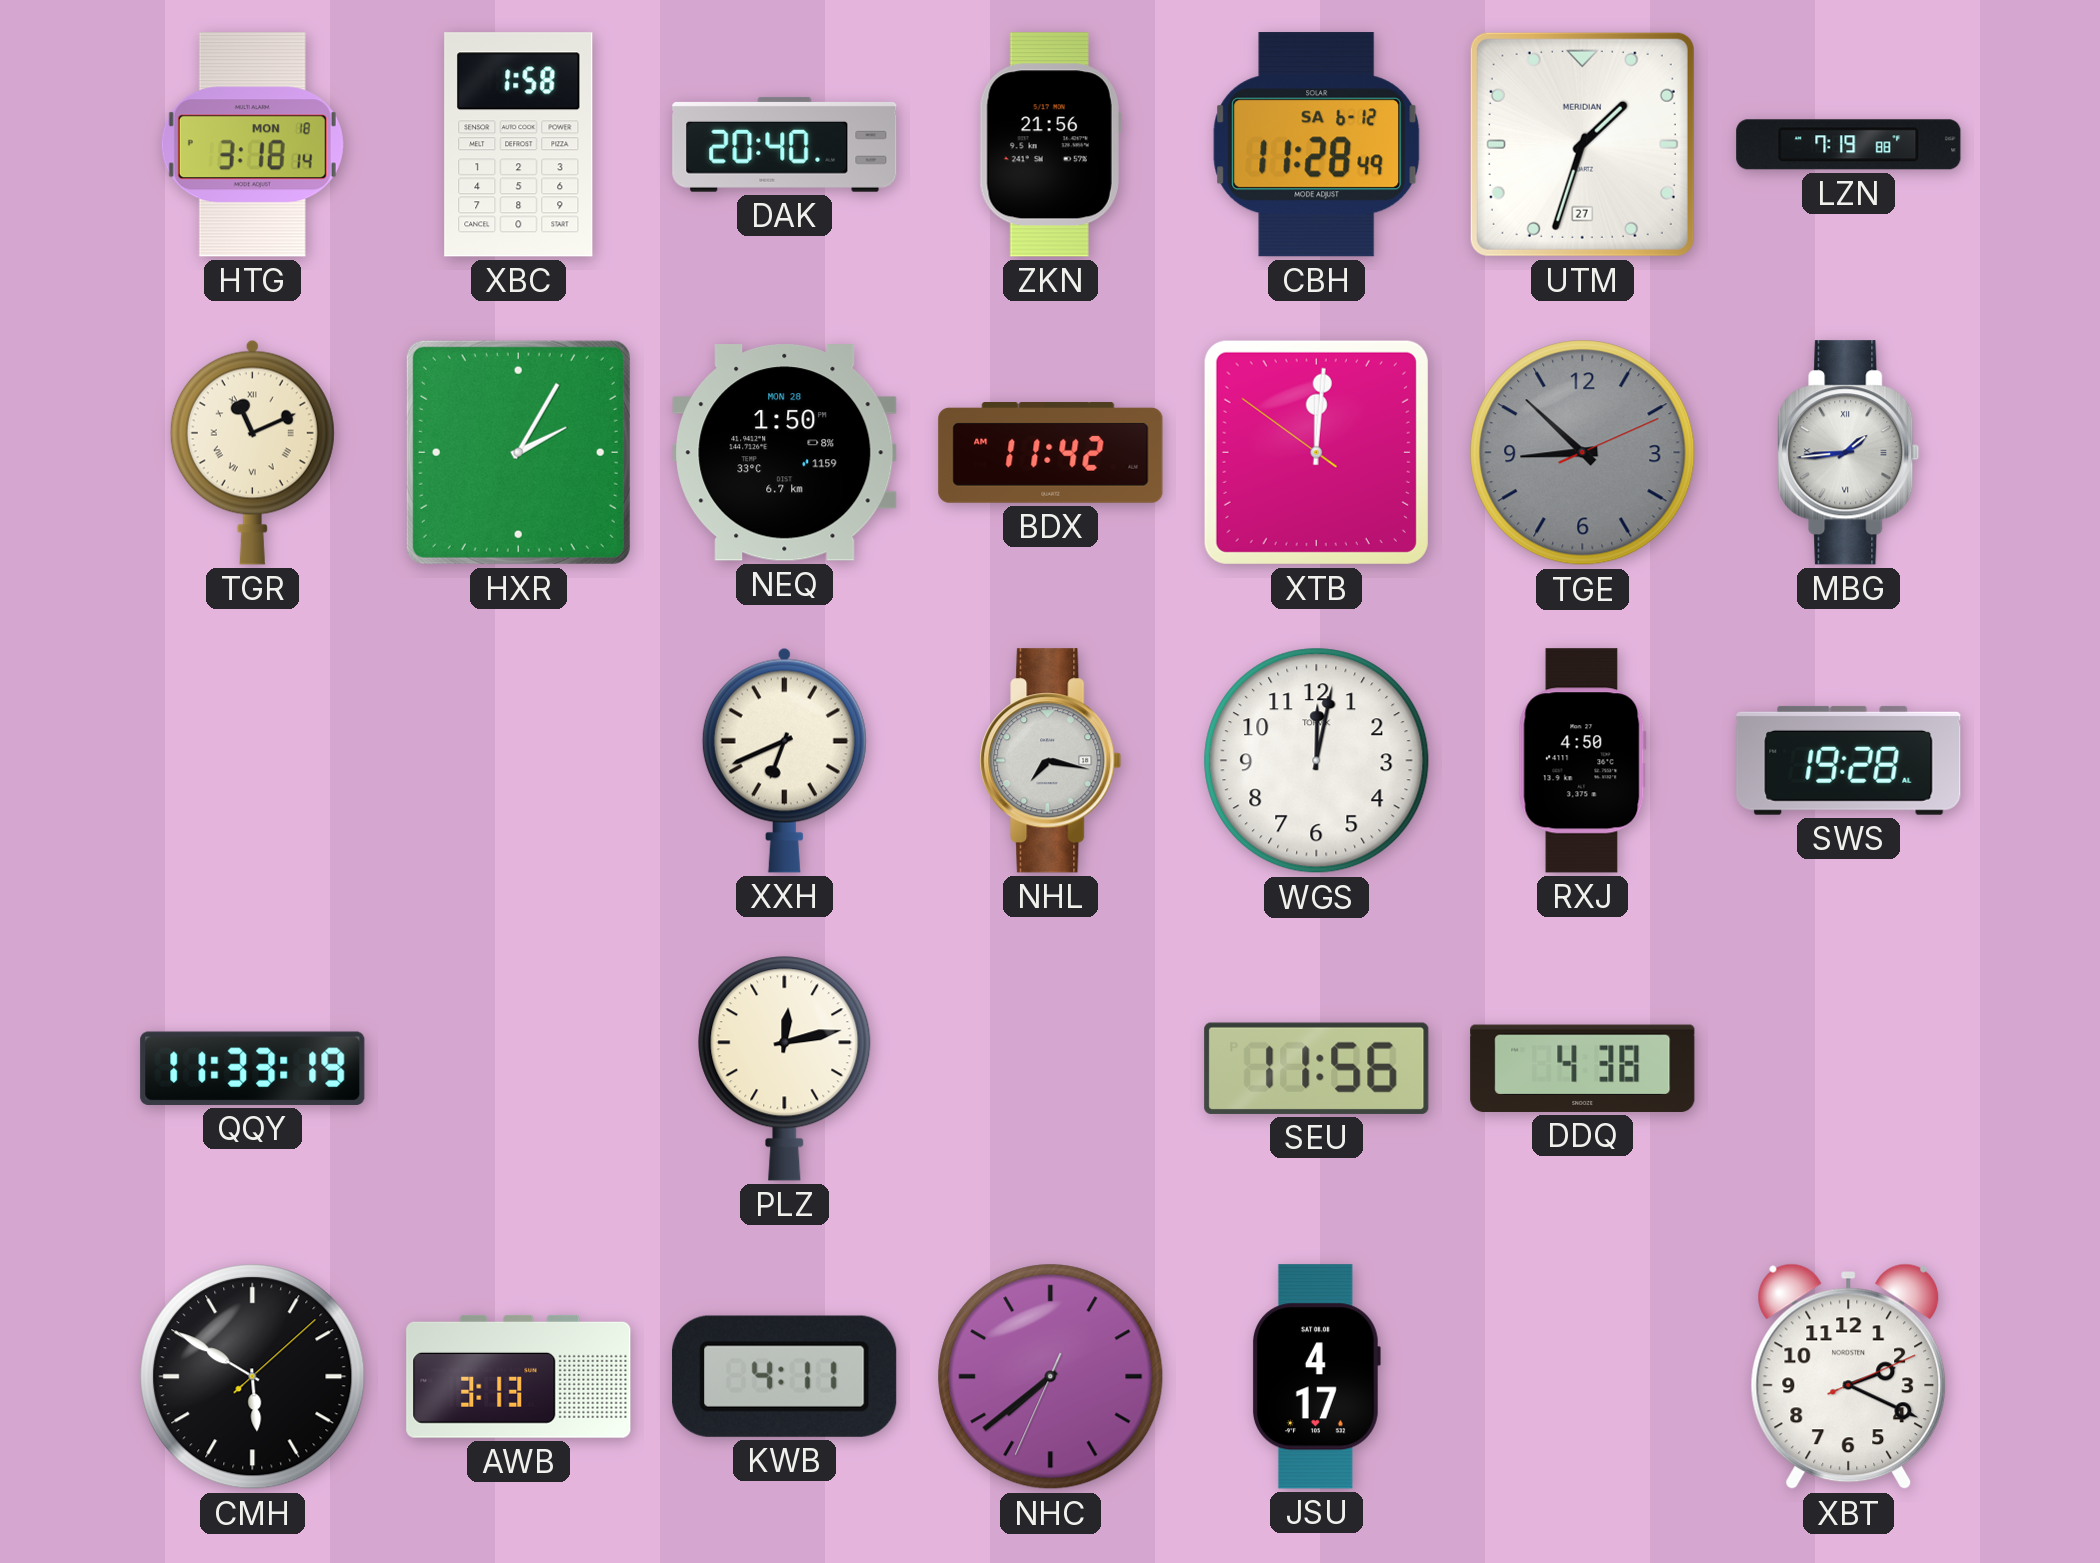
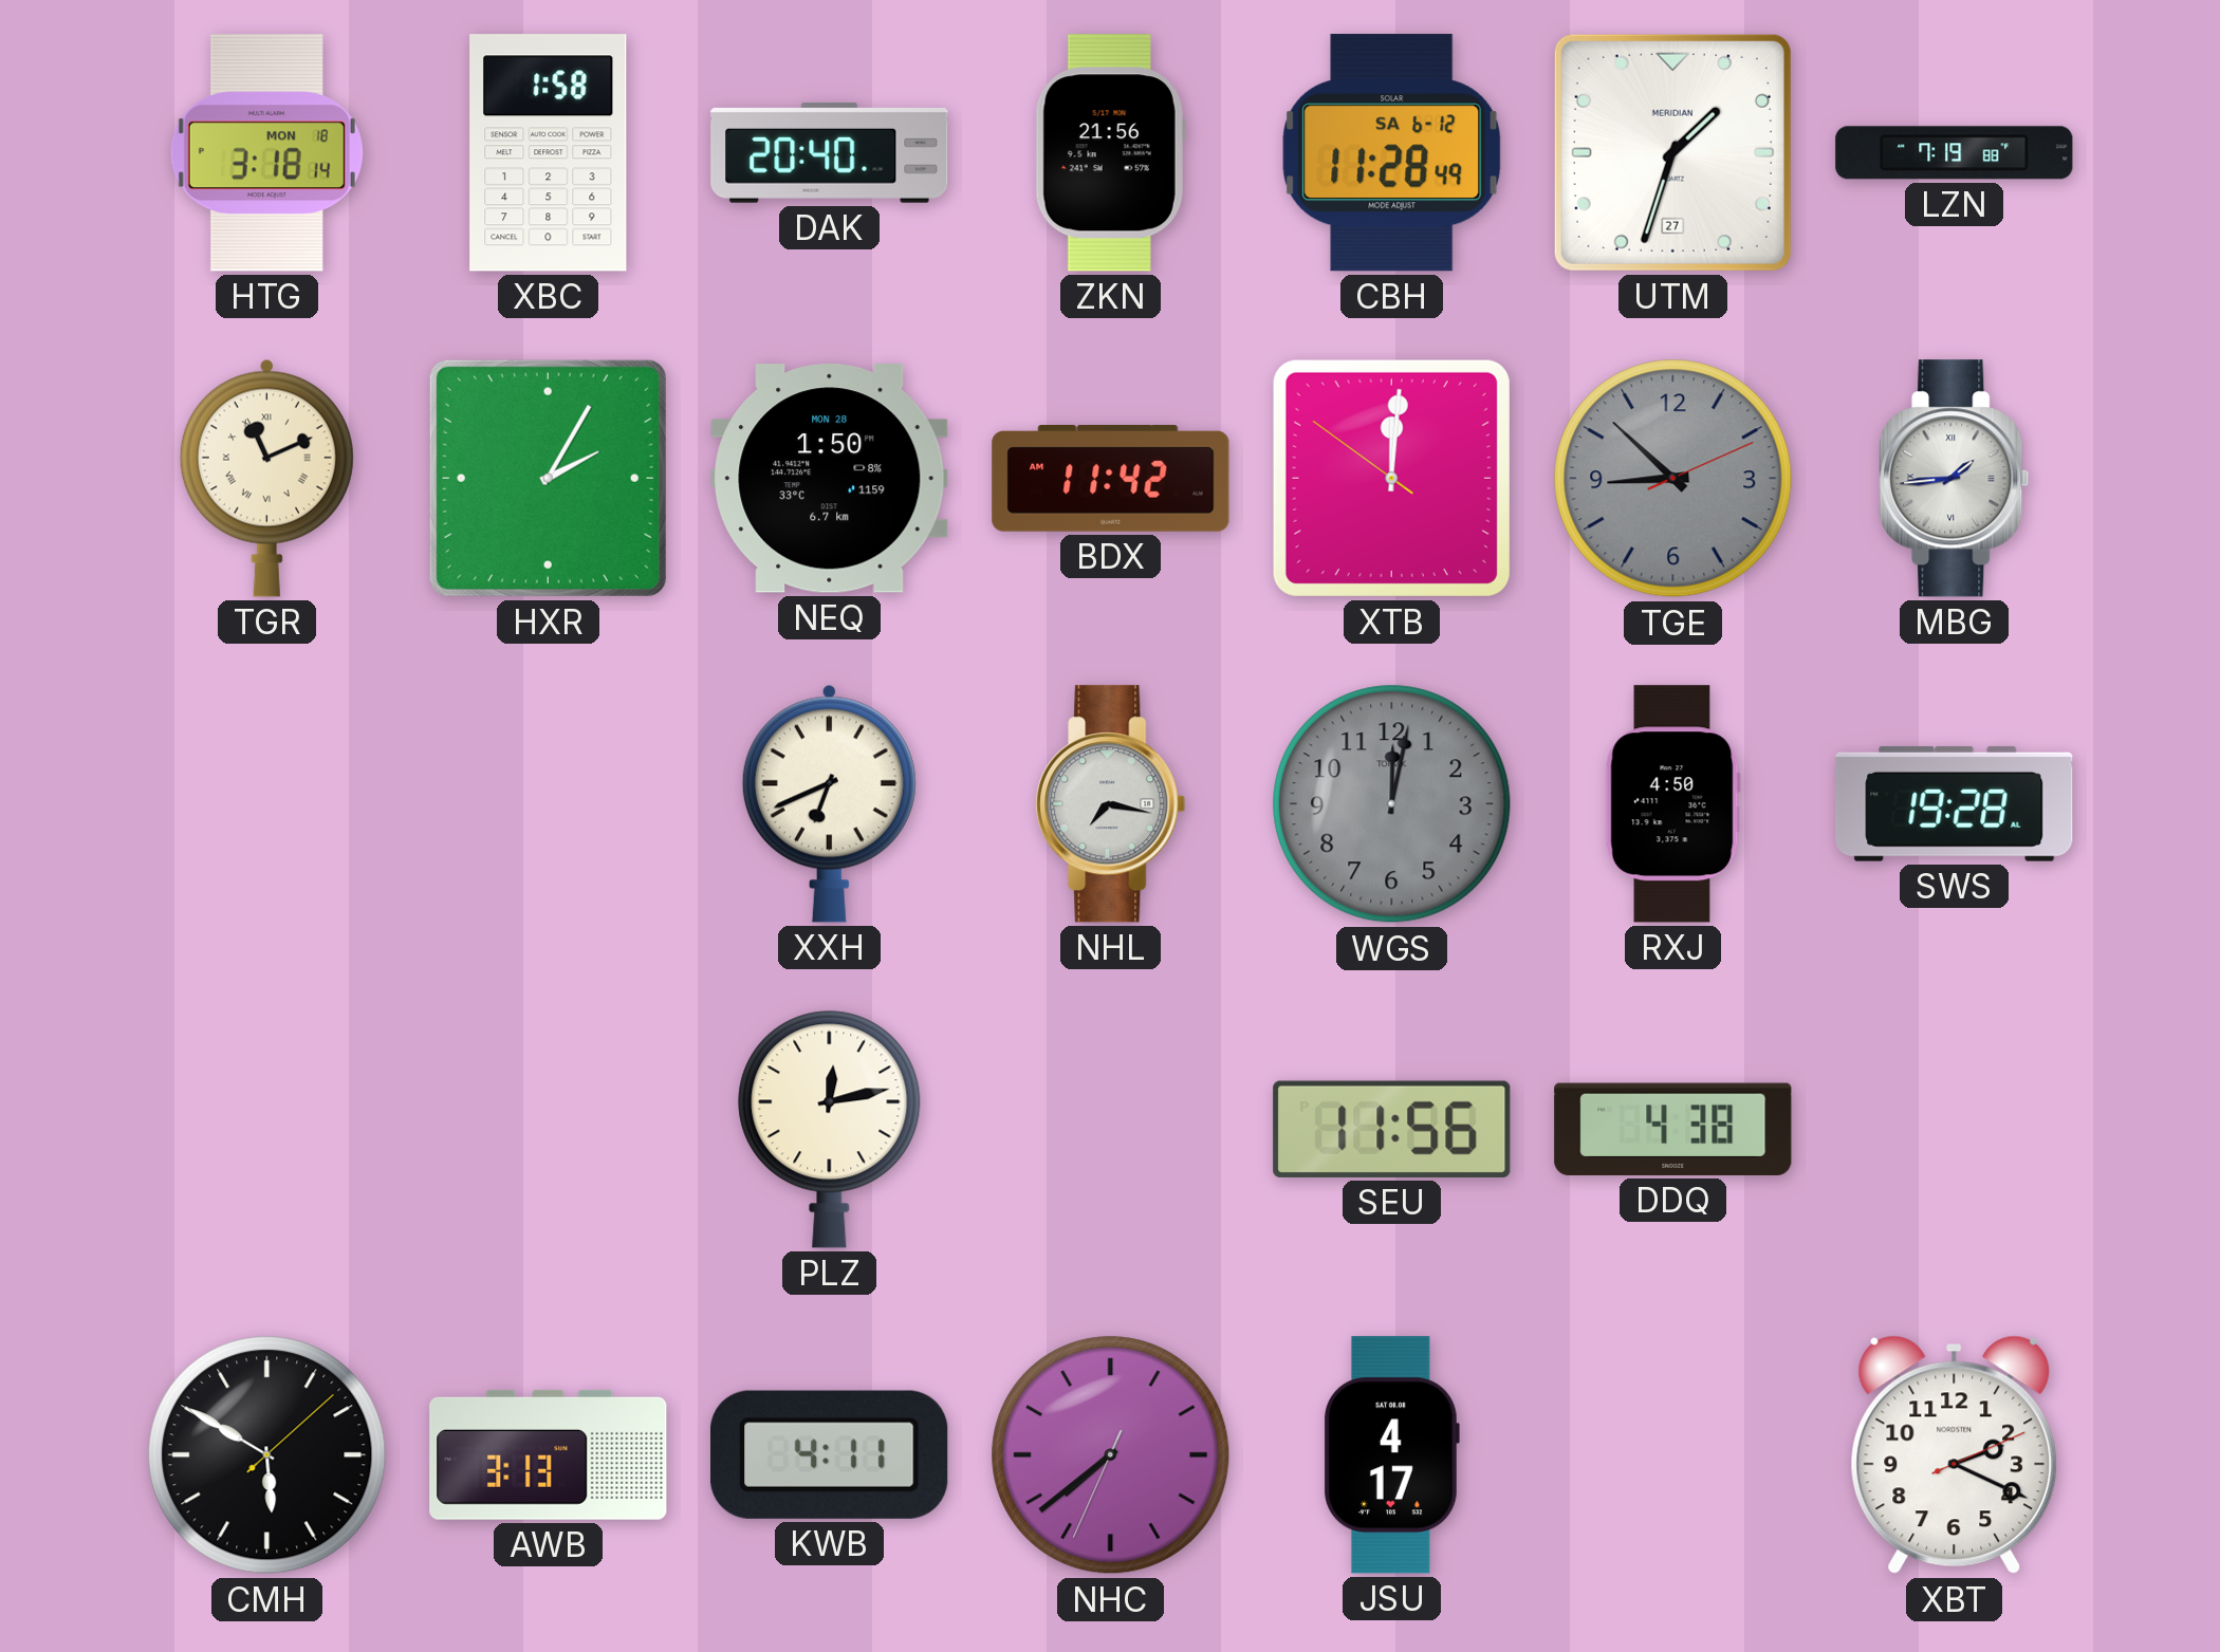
WGS dial: white -> grey
QQY: 11:33 -> none
